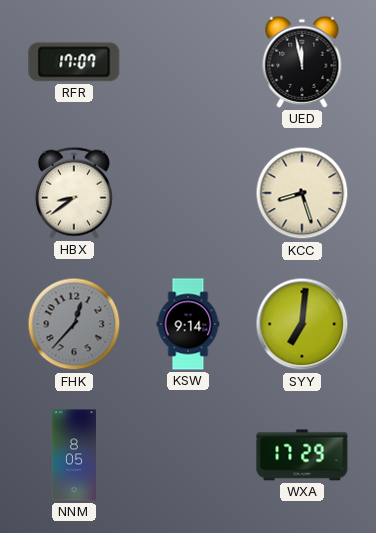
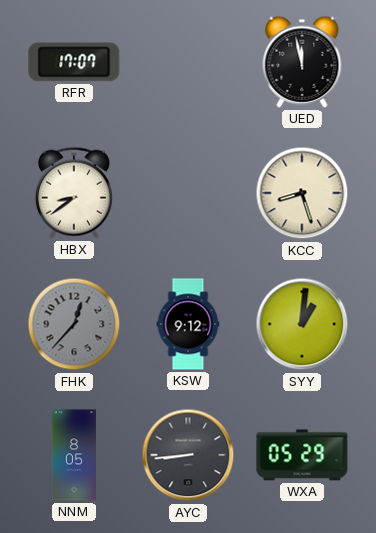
KSW: 9:14 -> 9:12
SYY: 7:01 -> 1:01
AYC: none -> 8:44
WXA: 17:29 -> 05:29
